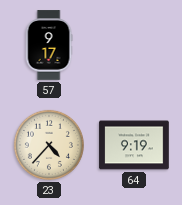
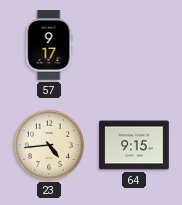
23: 4:37 -> 4:44
64: 9:19 -> 9:15
